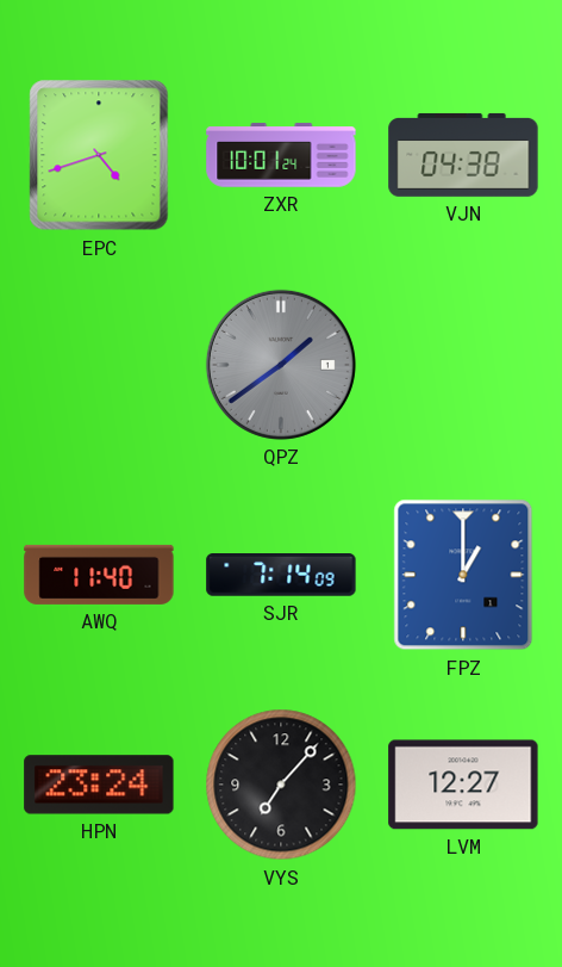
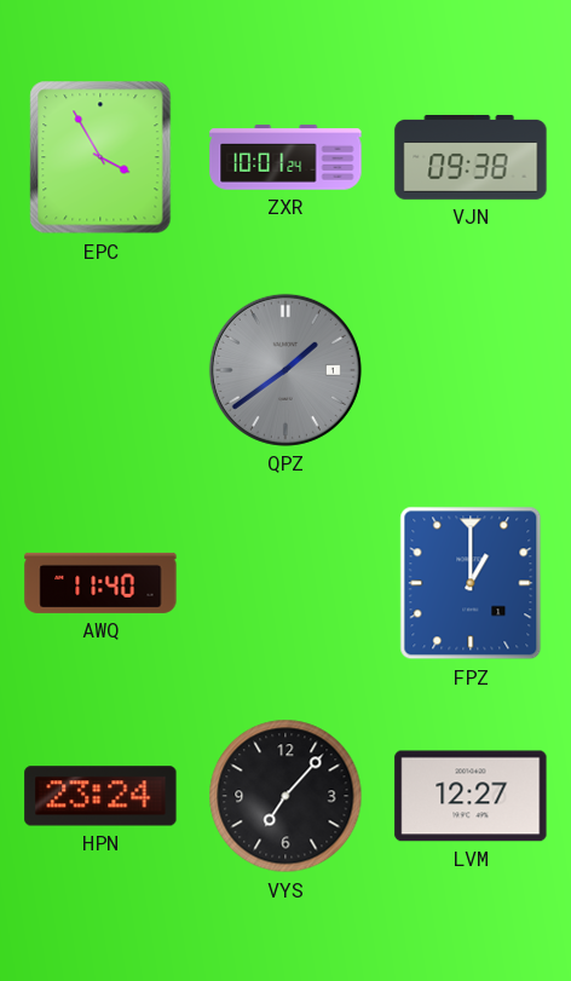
EPC: 4:42 -> 3:55
VJN: 04:38 -> 09:38
SJR: 7:14 -> none
